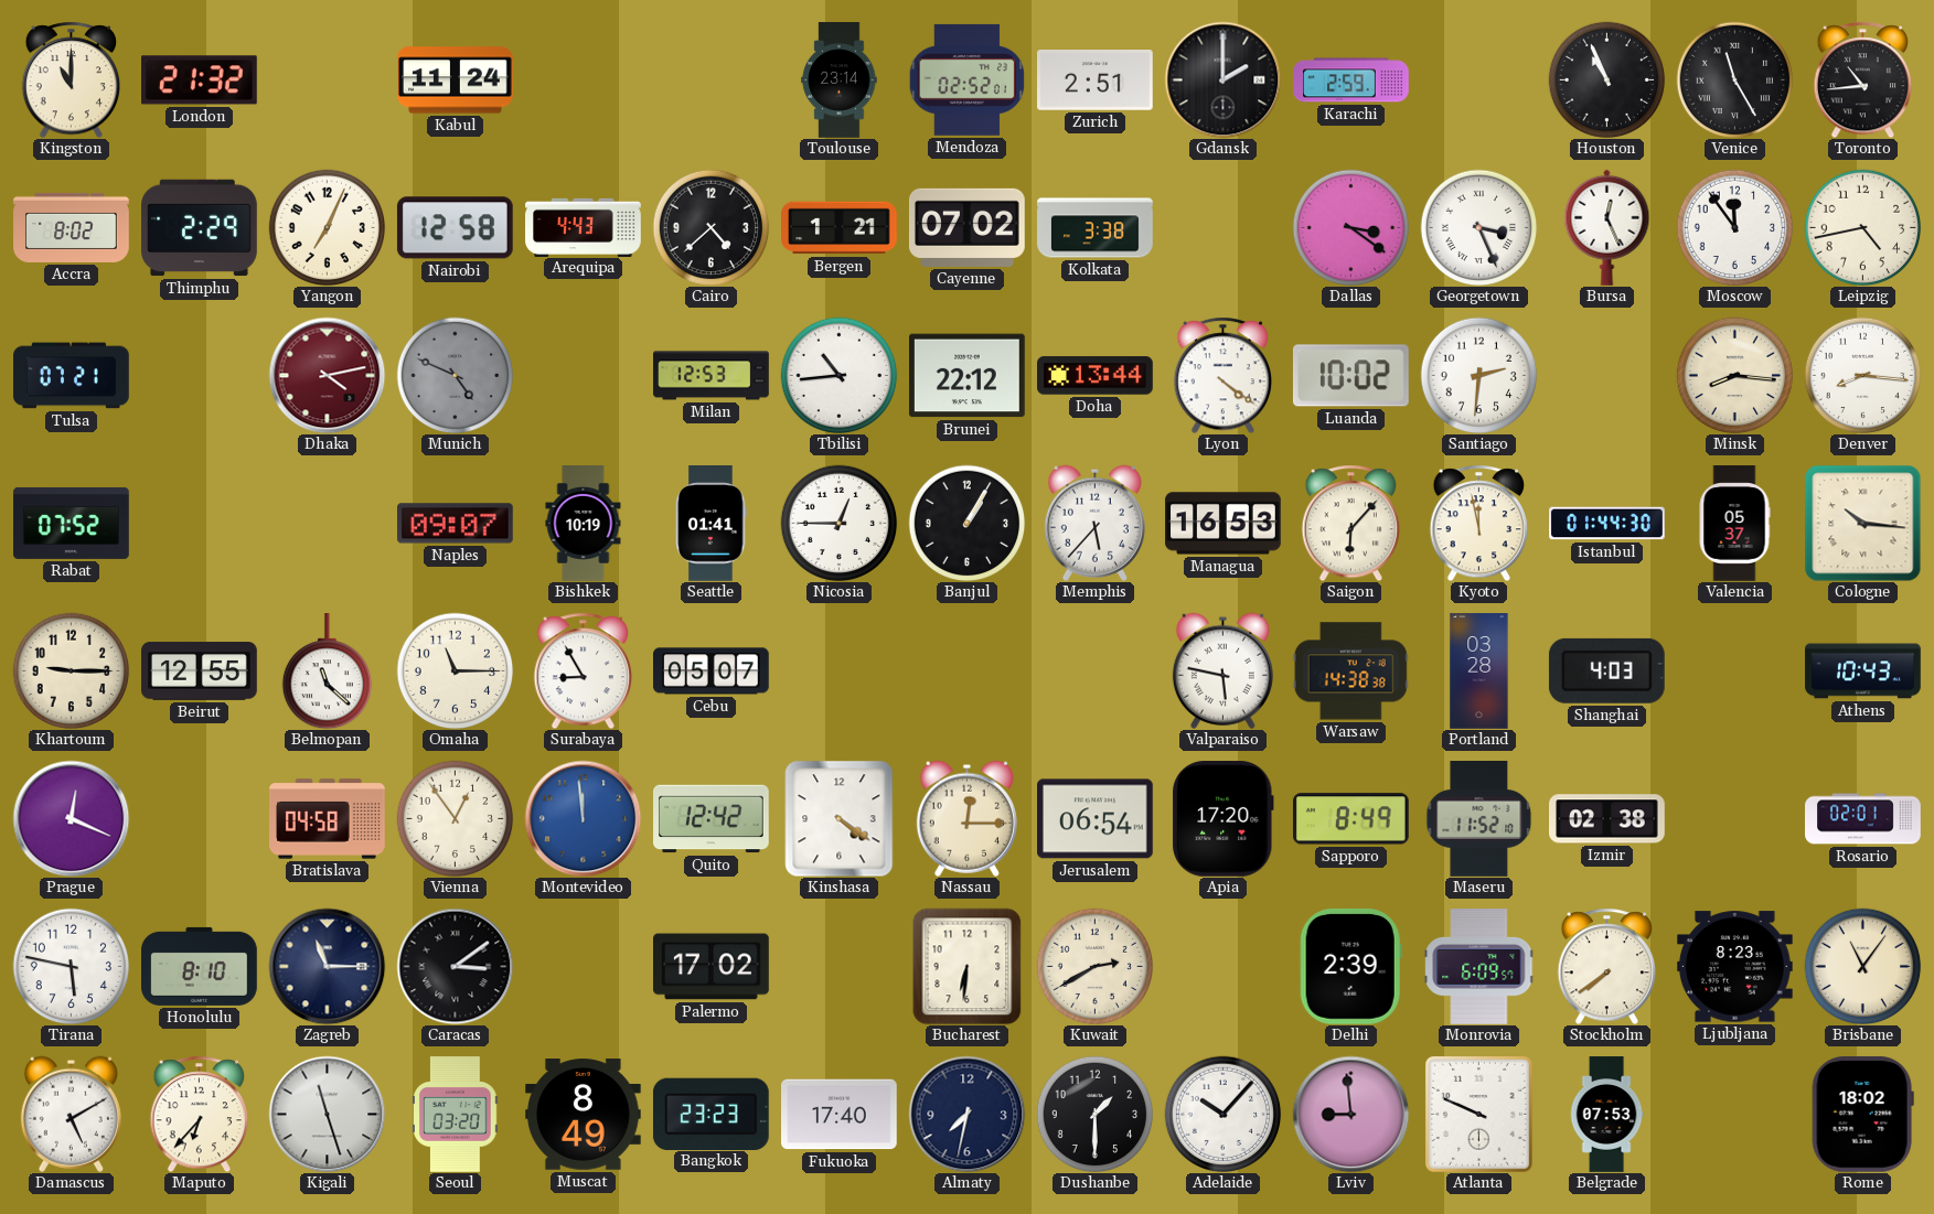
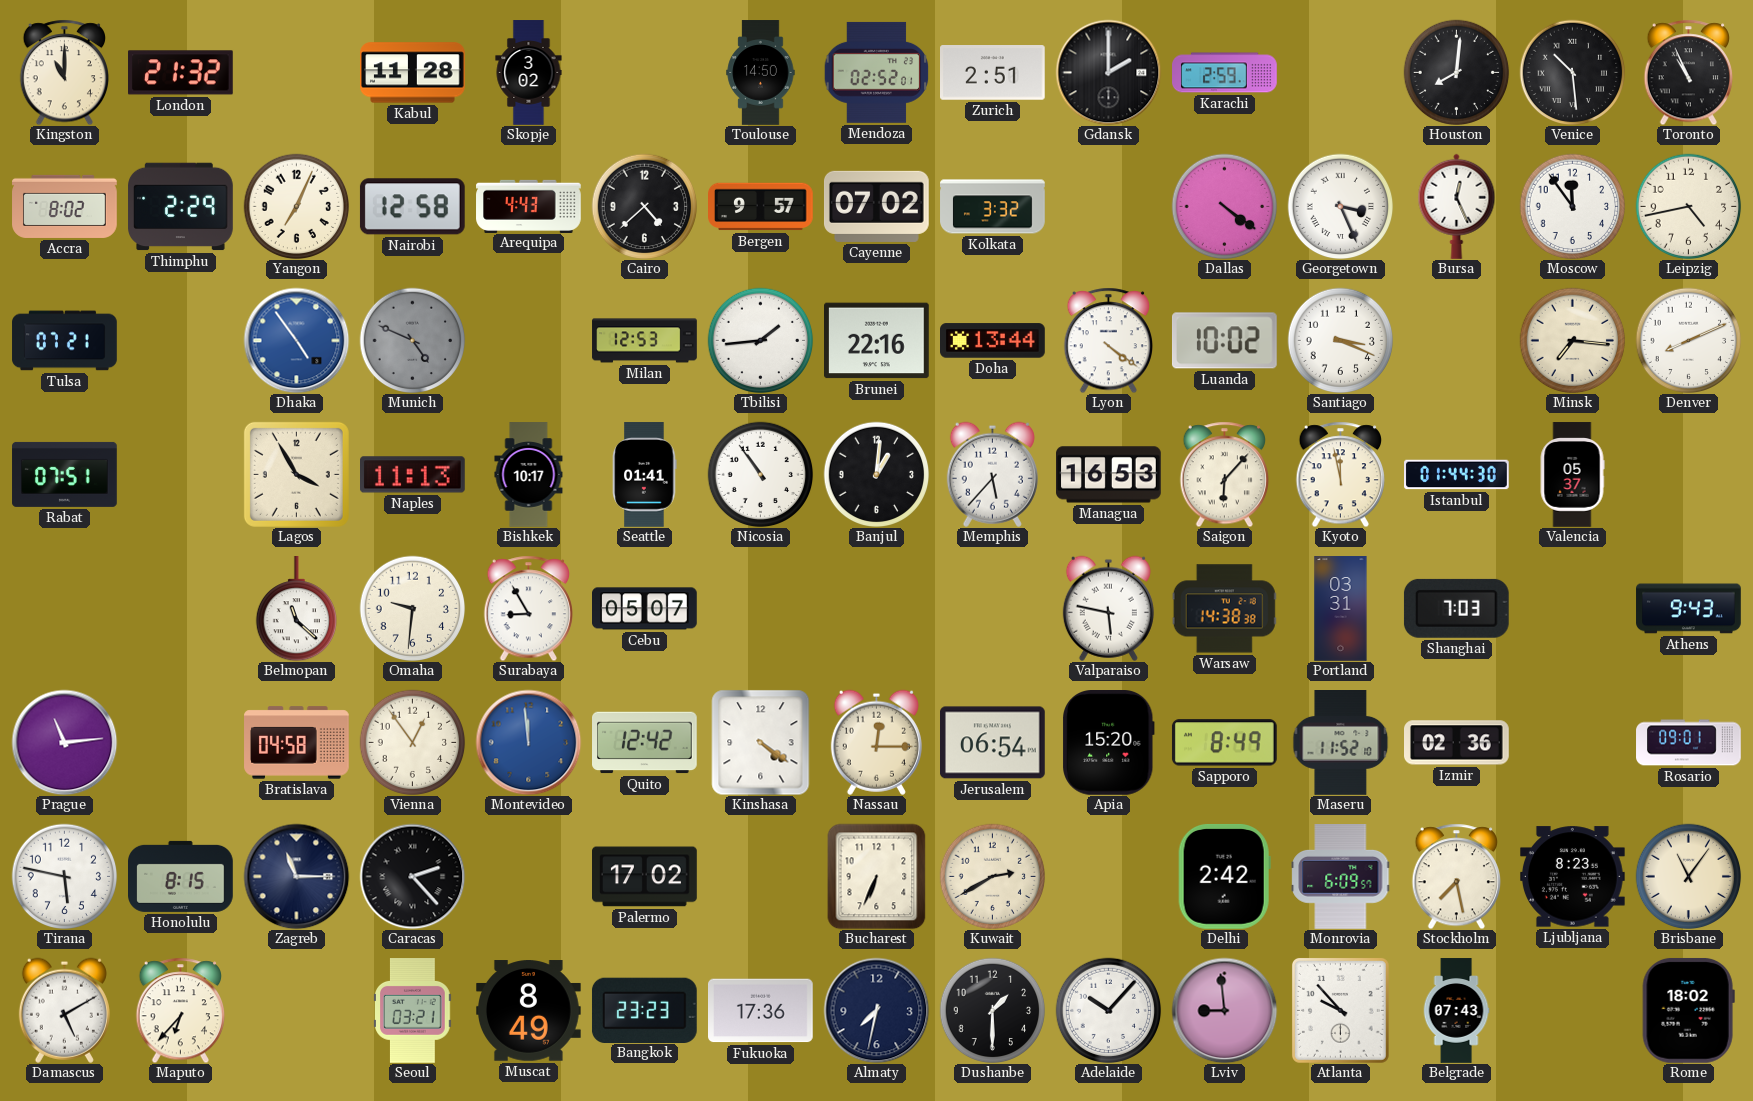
Kabul: 11:24 -> 11:28
Skopje: none -> 3:02
Toulouse: 23:14 -> 14:50
Houston: 10:56 -> 8:01
Venice: 11:25 -> 10:29
Toronto: 10:44 -> 10:56
Bergen: 1:21 -> 9:57
Kolkata: 3:38 -> 3:32
Dallas: 3:21 -> 4:21
Dhaka: 4:13 -> 4:54
Dhaka dial: burgundy -> blue
Tbilisi: 10:44 -> 1:44
Brunei: 22:12 -> 22:16
Santiago: 2:31 -> 3:19
Minsk: 8:16 -> 7:16
Denver: 8:16 -> 8:11
Rabat: 07:52 -> 07:51
Lagos: none -> 3:55
Naples: 09:07 -> 11:13
Bishkek: 10:19 -> 10:17
Nicosia: 12:45 -> 10:54
Banjul: 1:05 -> 1:01
Cologne: 10:16 -> none
Khartoum: 9:15 -> none
Beirut: 12:55 -> none
Omaha: 11:15 -> 9:31
Portland: 03:28 -> 03:31
Shanghai: 4:03 -> 7:03
Athens: 10:43 -> 9:43
Prague: 12:19 -> 11:14
Apia: 17:20 -> 15:20
Izmir: 02:38 -> 02:36
Rosario: 02:01 -> 09:01
Honolulu: 8:10 -> 8:15
Caracas: 3:09 -> 2:23
Bucharest: 6:31 -> 6:34
Delhi: 2:39 -> 2:42
Stockholm: 7:39 -> 7:28
Kigali: 11:27 -> none
Seoul: 03:20 -> 03:21
Fukuoka: 17:40 -> 17:36
Atlanta: 9:49 -> 9:53
Belgrade: 07:53 -> 07:43
